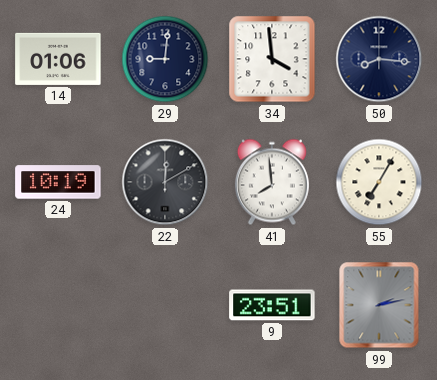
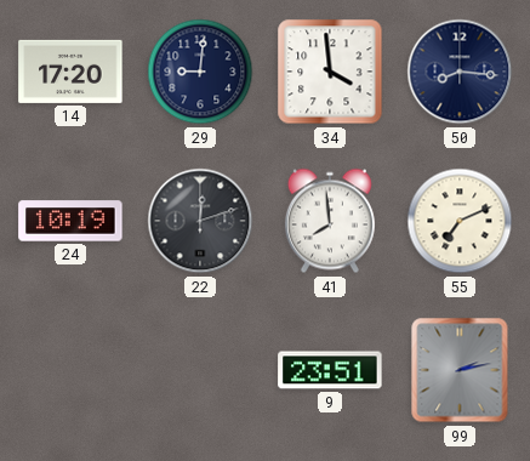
14: 01:06 -> 17:20
22: 12:10 -> 12:12
55: 7:05 -> 7:11
